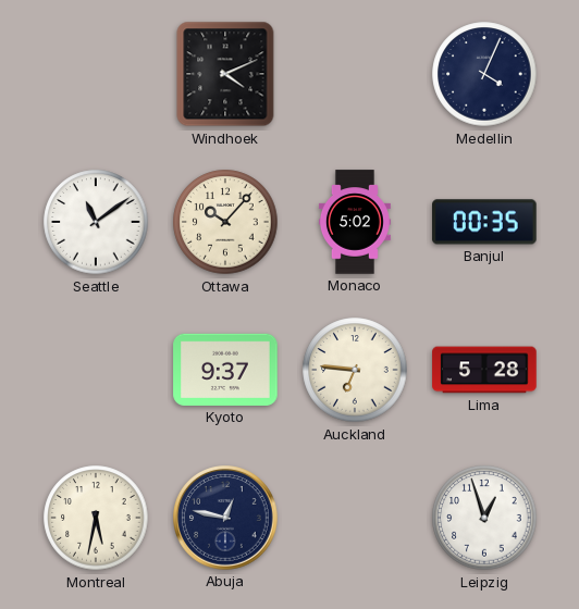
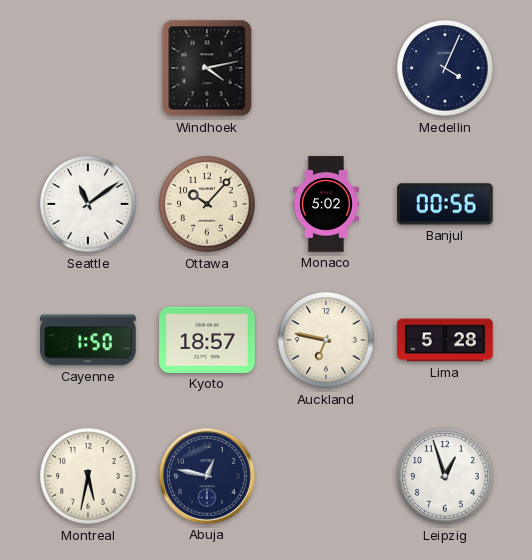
Windhoek: 4:11 -> 4:13
Banjul: 00:35 -> 00:56
Cayenne: none -> 1:50
Kyoto: 9:37 -> 18:57
Auckland: 6:46 -> 6:47
